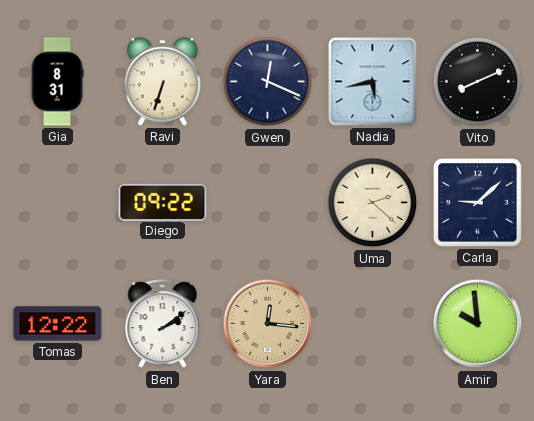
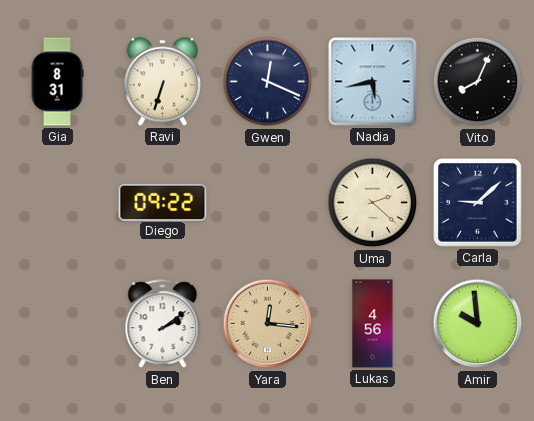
Vito: 8:11 -> 8:04
Tomas: 12:22 -> none
Lukas: none -> 4:56
